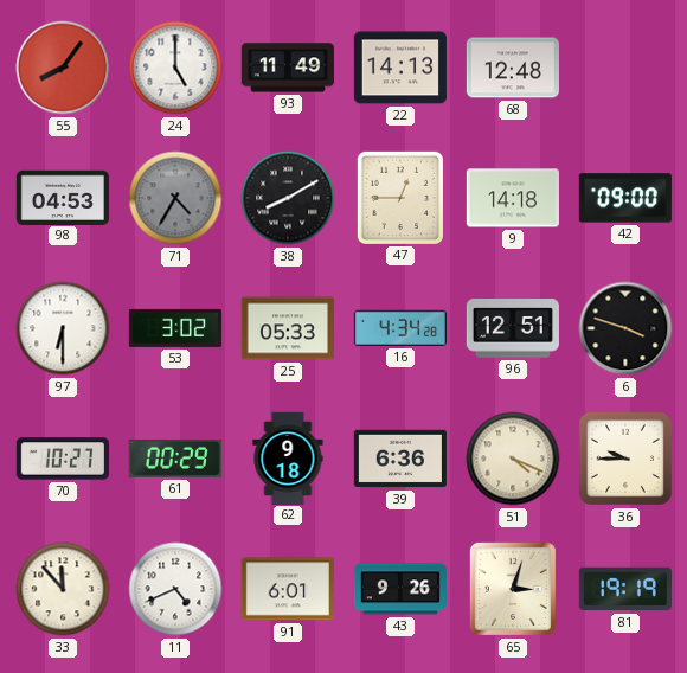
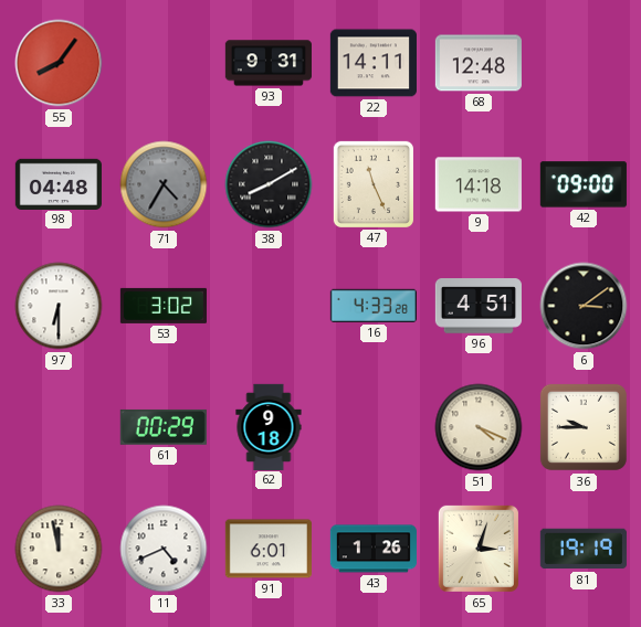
24: 5:00 -> none
93: 11:49 -> 9:31
22: 14:13 -> 14:11
98: 04:53 -> 04:48
47: 12:45 -> 11:26
25: 05:33 -> none
16: 4:34 -> 4:33
96: 12:51 -> 4:51
6: 3:48 -> 3:09
70: 10:27 -> none
39: 6:36 -> none
33: 11:53 -> 11:58
43: 9:26 -> 1:26
